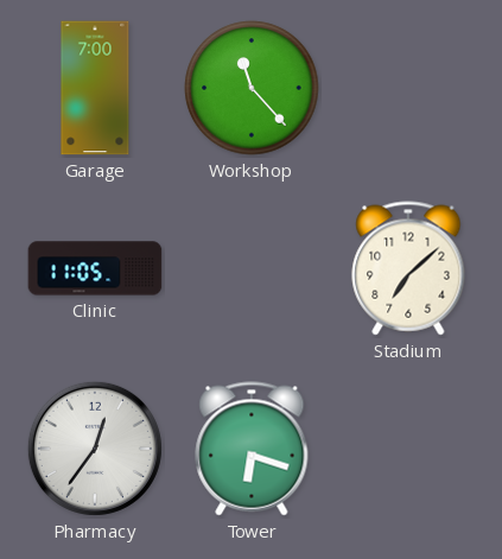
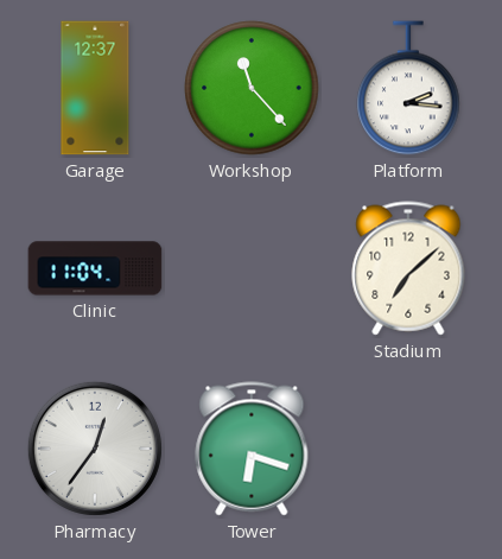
Garage: 7:00 -> 12:37
Platform: none -> 2:16
Clinic: 11:05 -> 11:04
